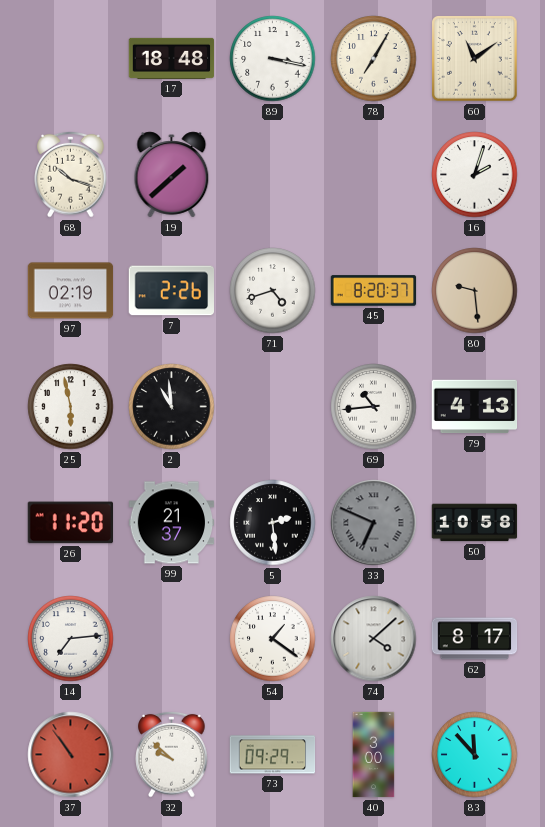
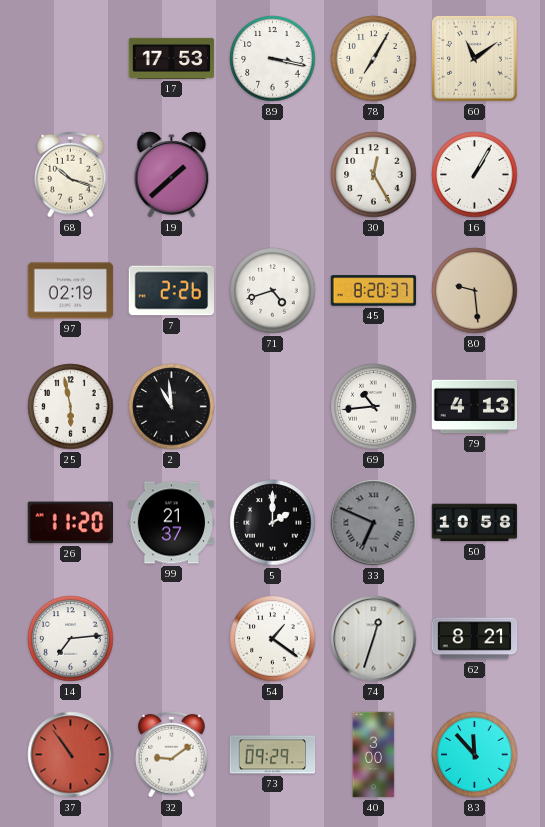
17: 18:48 -> 17:53
30: none -> 12:25
16: 2:03 -> 1:05
5: 2:29 -> 2:00
74: 4:08 -> 12:33
62: 8:17 -> 8:21
32: 9:52 -> 9:09
